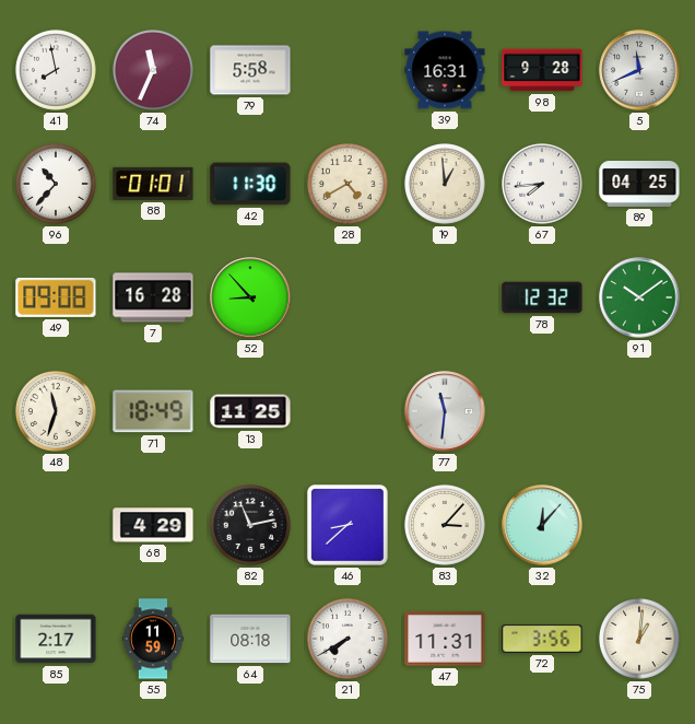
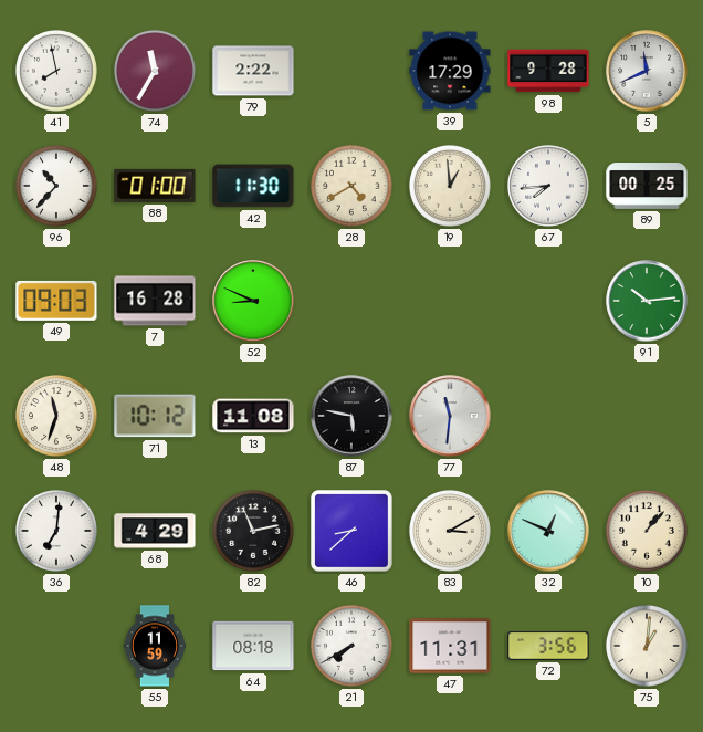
74: 11:34 -> 11:35
79: 5:58 -> 2:22
39: 16:31 -> 17:29
88: 01:01 -> 01:00
89: 04:25 -> 00:25
49: 09:08 -> 09:03
52: 8:53 -> 8:49
78: 12:32 -> none
91: 10:09 -> 10:14
71: 18:49 -> 10:12
13: 11:25 -> 11:08
87: none -> 5:47
36: none -> 7:01
83: 3:07 -> 3:10
32: 12:07 -> 12:49
10: none -> 1:07
85: 2:17 -> none
